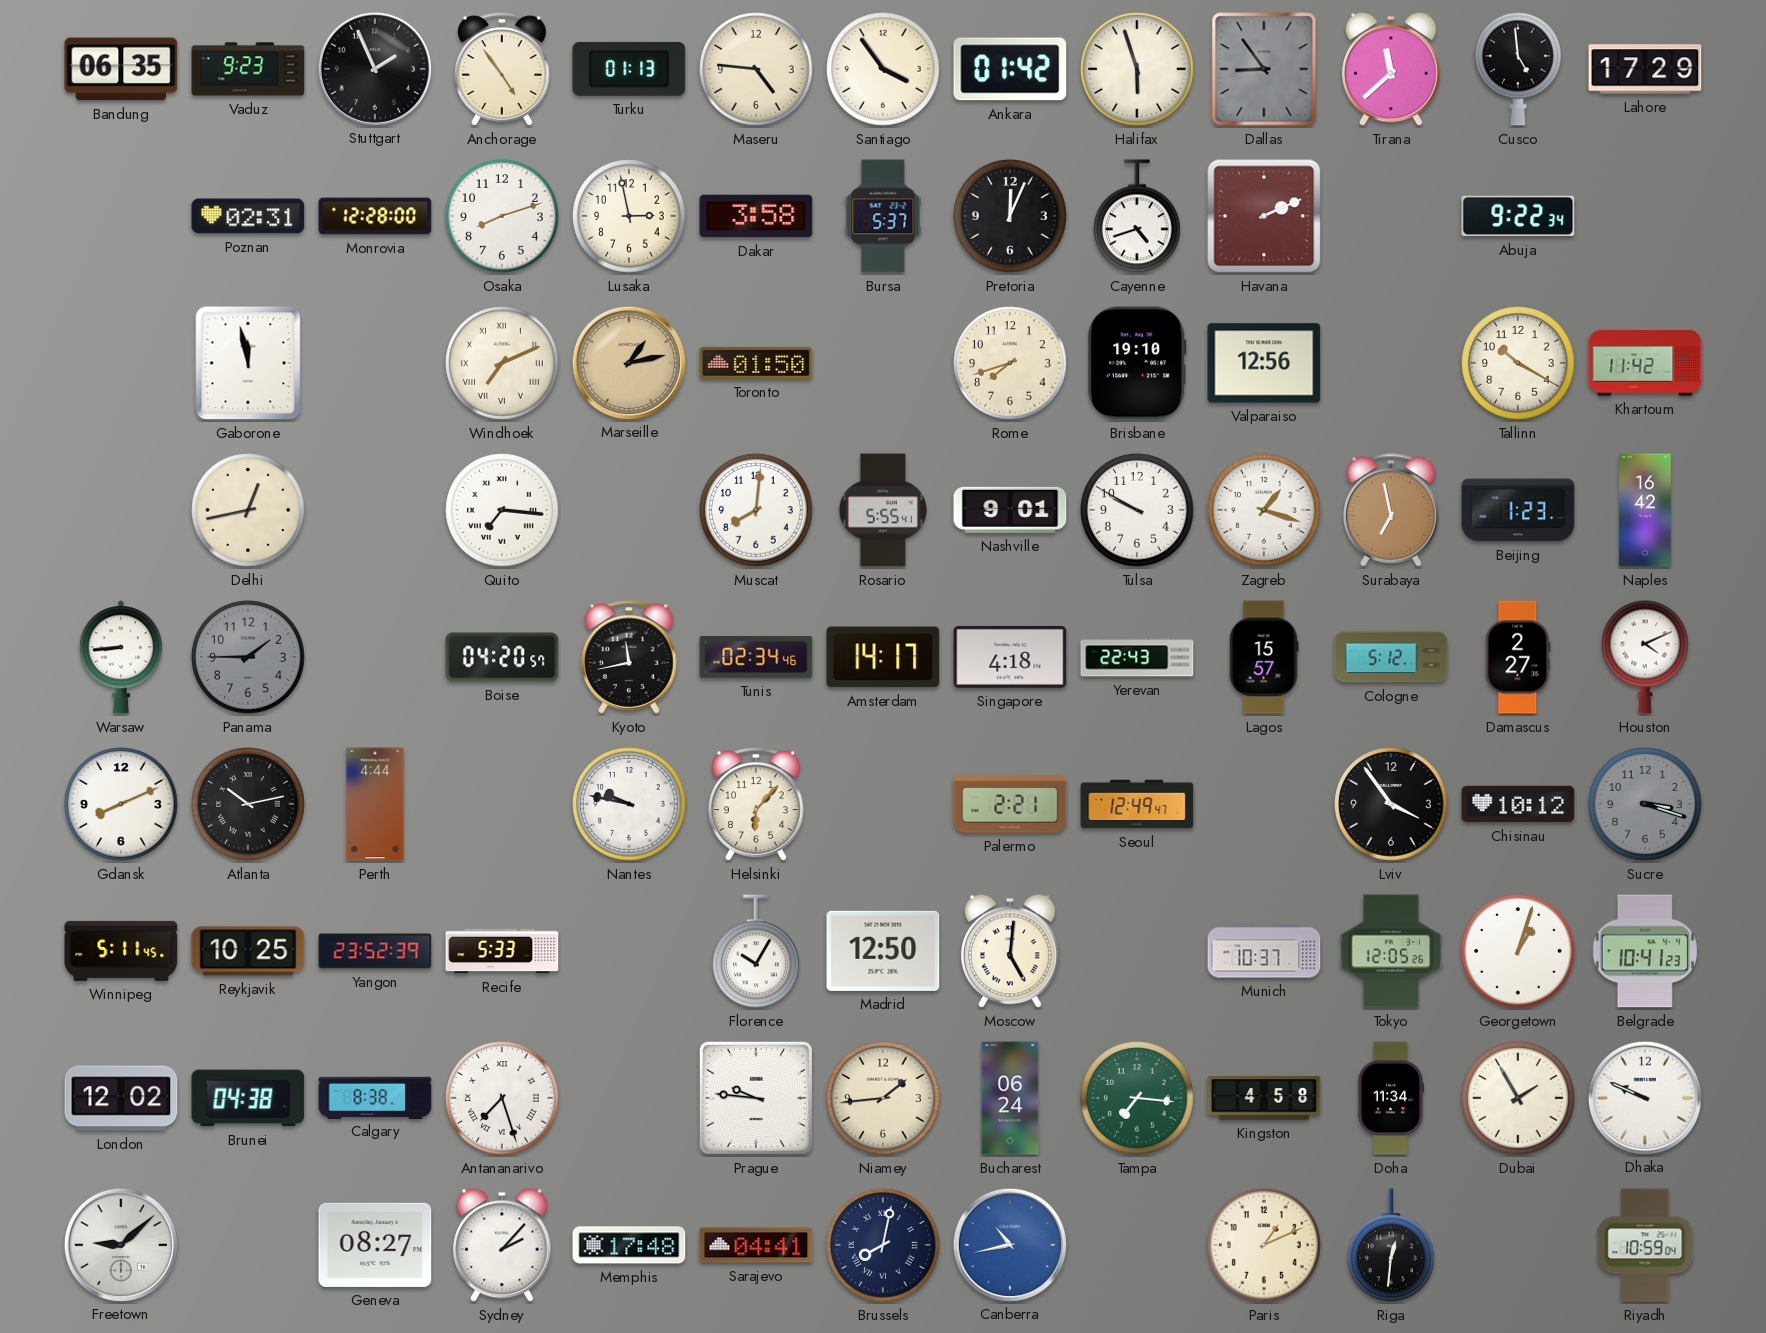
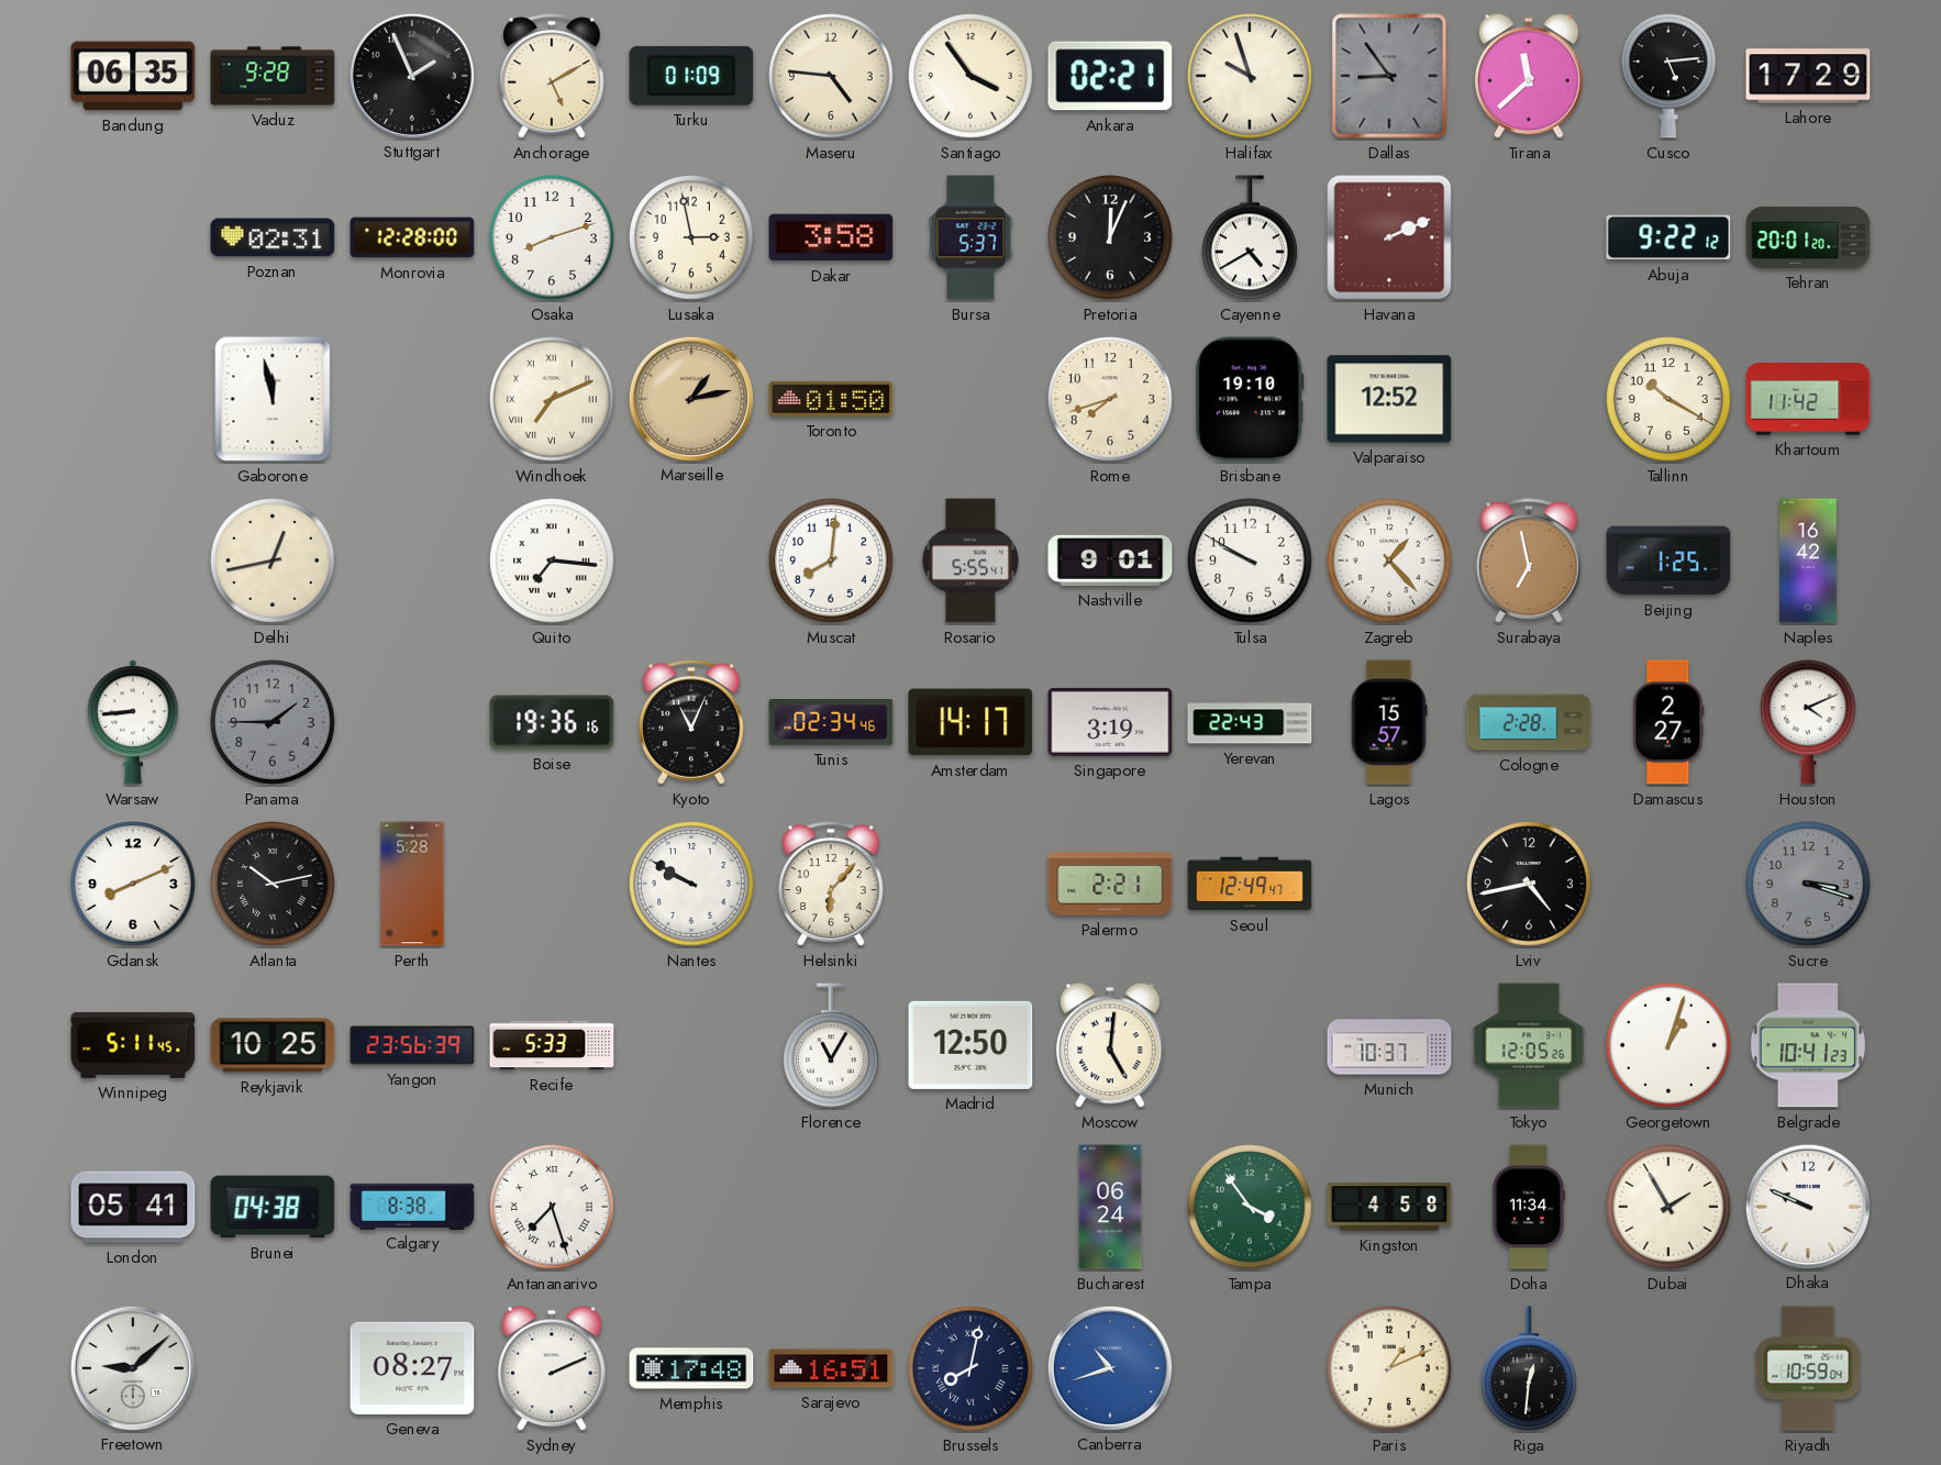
Vaduz: 9:23 -> 9:28
Anchorage: 4:54 -> 5:10
Turku: 01:13 -> 01:09
Ankara: 01:42 -> 02:21
Halifax: 5:57 -> 9:57
Cusco: 4:59 -> 5:14
Cayenne: 4:42 -> 4:40
Abuja: 9:22:34 -> 9:22:12
Tehran: none -> 20:01
Valparaiso: 12:56 -> 12:52
Zagreb: 1:18 -> 1:23
Beijing: 1:23 -> 1:25
Boise: 04:20 -> 19:36
Kyoto: 11:43 -> 11:04
Singapore: 4:18 -> 3:19
Cologne: 5:12 -> 2:28
Perth: 4:44 -> 5:28
Nantes: 9:47 -> 9:50
Lviv: 3:54 -> 4:43
Chisinau: 10:12 -> none
Yangon: 23:52 -> 23:56
Florence: 10:05 -> 11:05
London: 12:02 -> 05:41
Prague: 9:46 -> none
Niamey: 1:44 -> none
Tampa: 7:16 -> 3:54
Sydney: 2:07 -> 2:11
Sarajevo: 04:41 -> 16:51
Canberra: 10:43 -> 10:42
